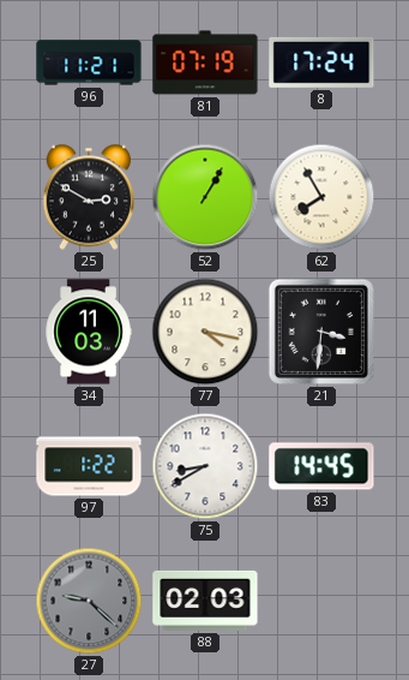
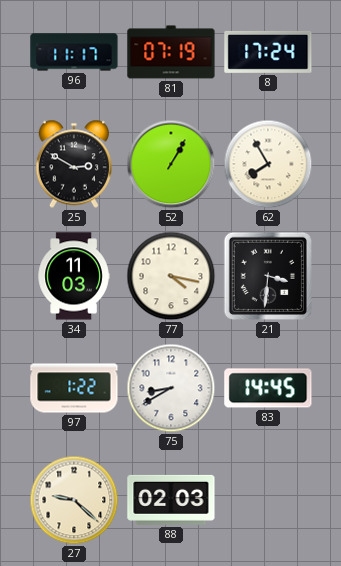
96: 11:21 -> 11:17
27 dial: grey -> cream
